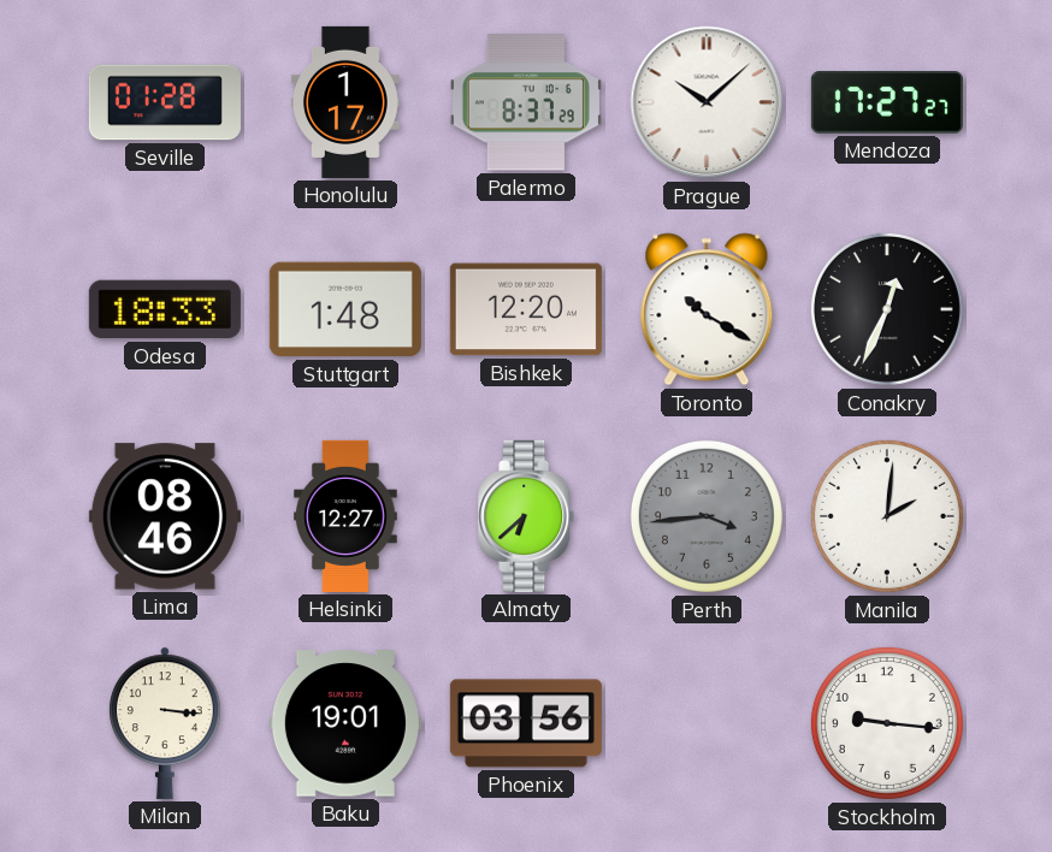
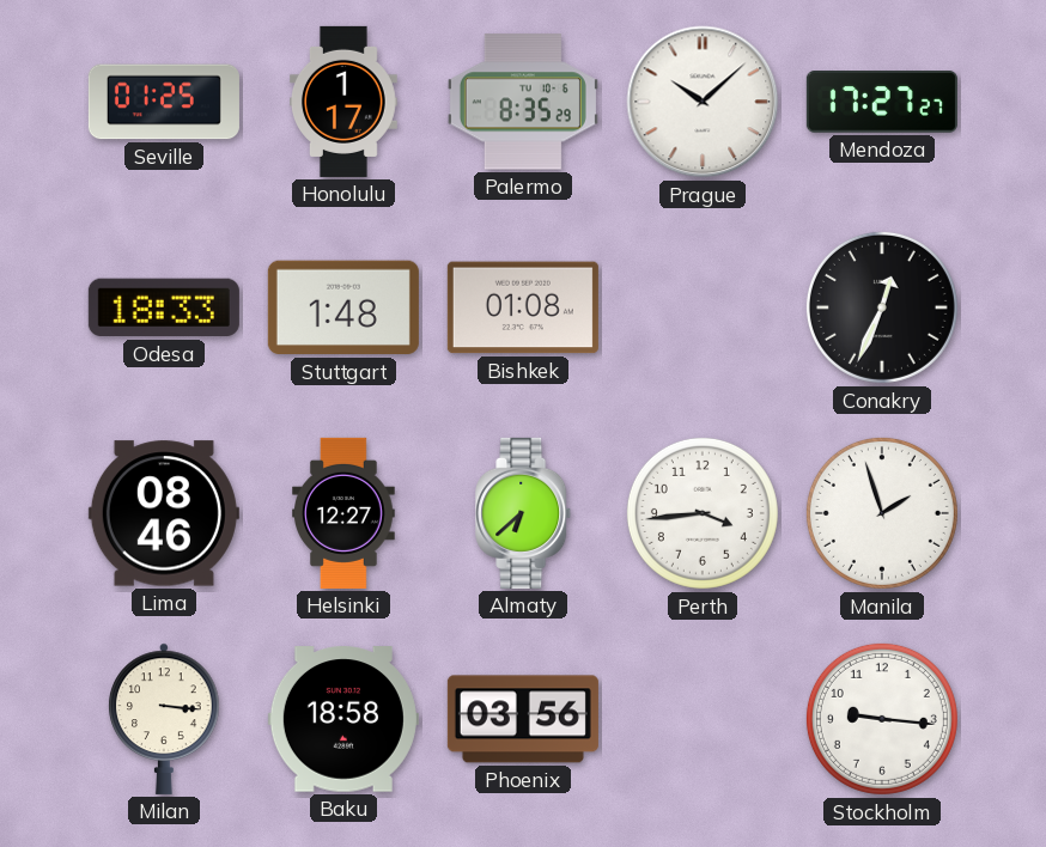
Seville: 01:28 -> 01:25
Palermo: 8:37 -> 8:35
Bishkek: 12:20 -> 01:08
Toronto: 10:20 -> none
Perth dial: grey -> white
Manila: 2:01 -> 1:57
Baku: 19:01 -> 18:58
